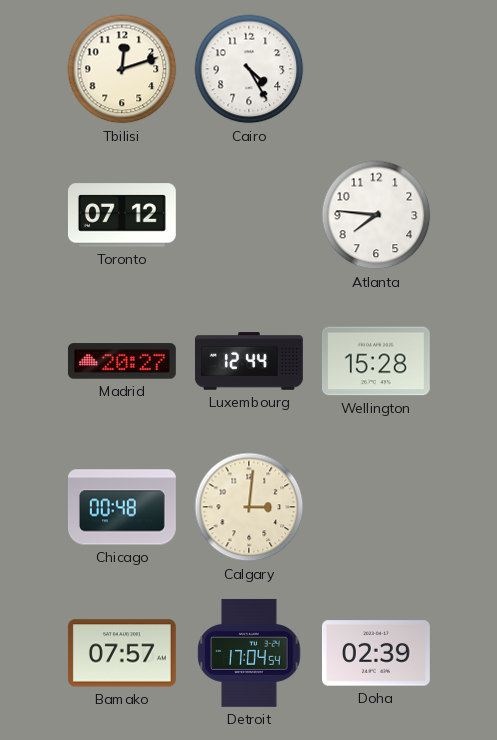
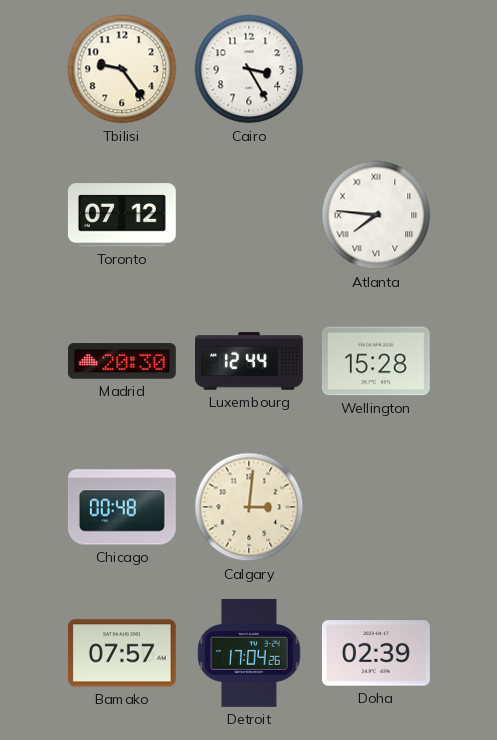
Tbilisi: 12:12 -> 9:24
Cairo: 4:25 -> 3:25
Atlanta numerals: Arabic -> Roman
Madrid: 20:27 -> 20:30
Detroit: 17:04:54 -> 17:04:26
